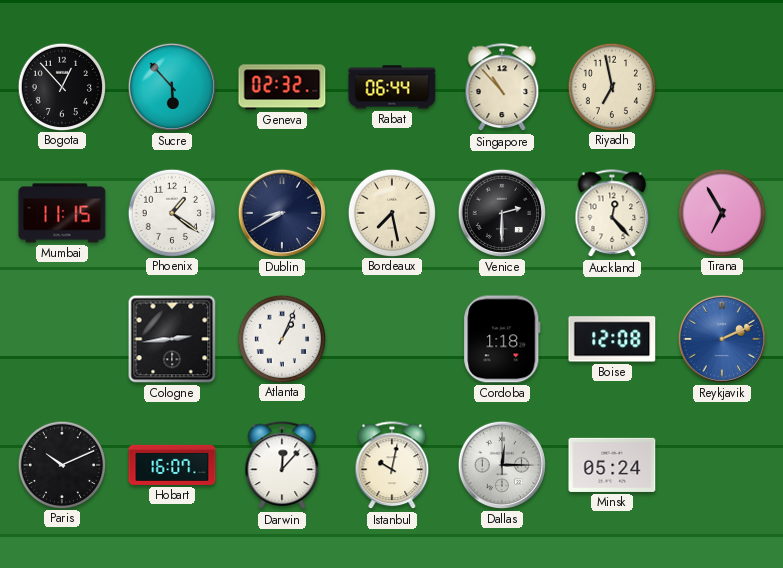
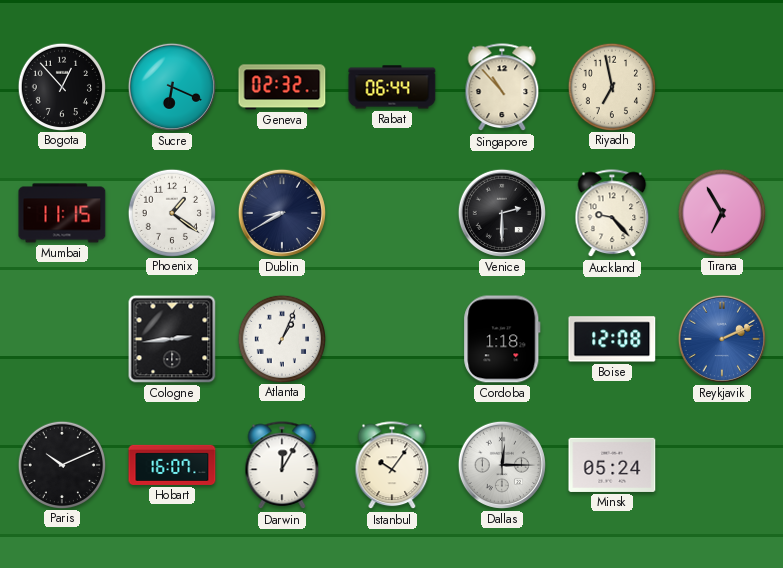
Sucre: 5:53 -> 6:19
Bordeaux: 7:28 -> none
Auckland: 12:23 -> 9:23
Darwin: 12:07 -> 12:05
Istanbul: 10:02 -> 10:06
